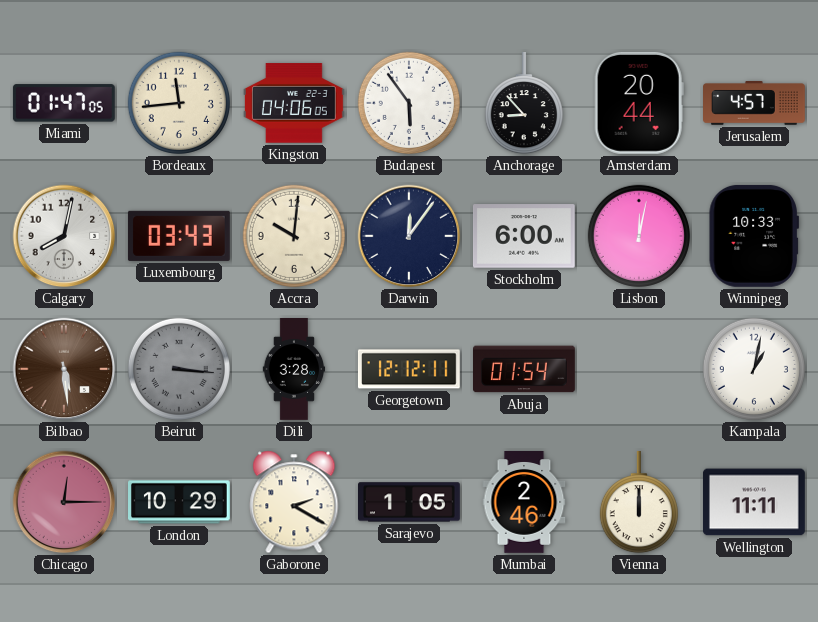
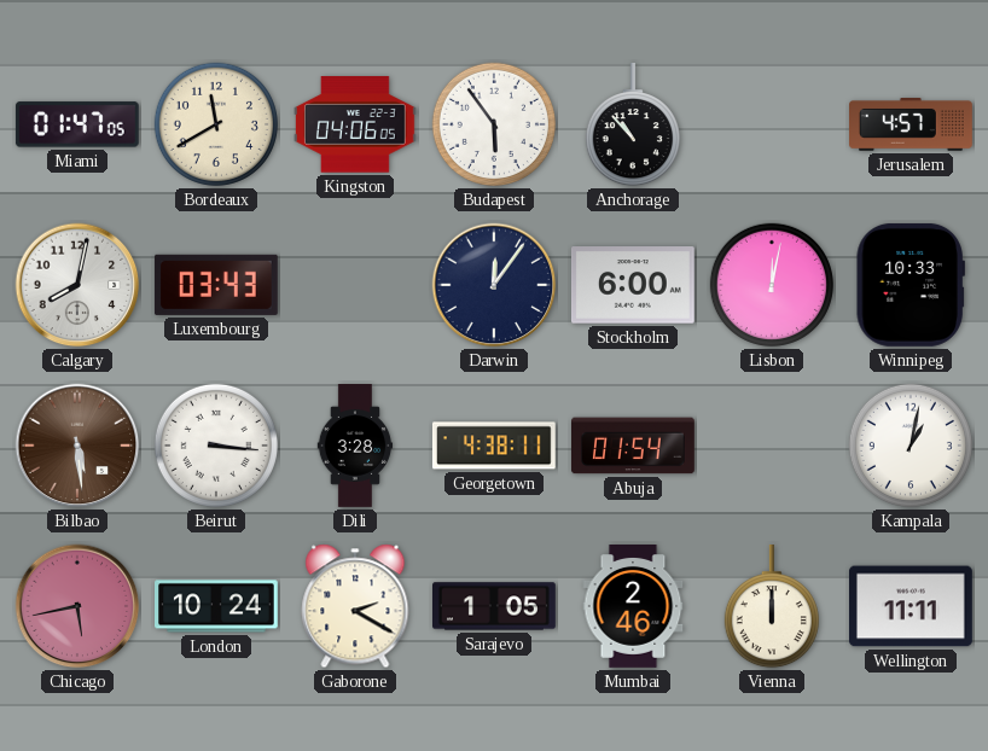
Bordeaux: 11:44 -> 11:40
Anchorage: 8:53 -> 10:53
Amsterdam: 20:44 -> none
Accra: 10:01 -> none
Beirut dial: grey -> white
Georgetown: 12:12 -> 4:38
Chicago: 12:15 -> 5:43
London: 10:29 -> 10:24
